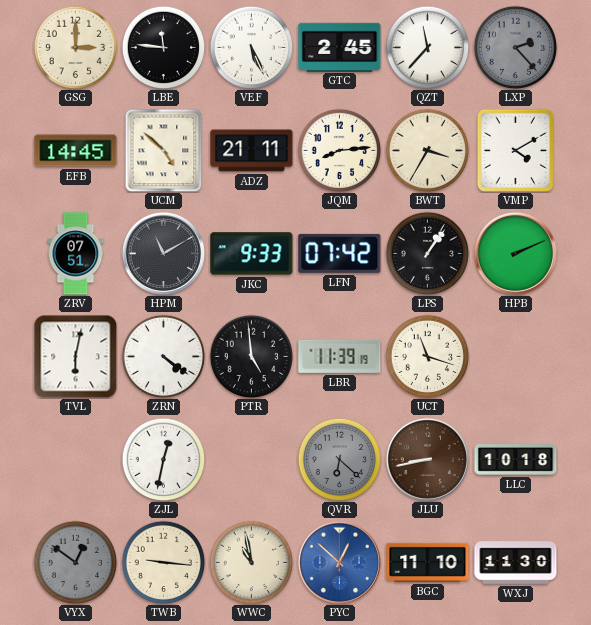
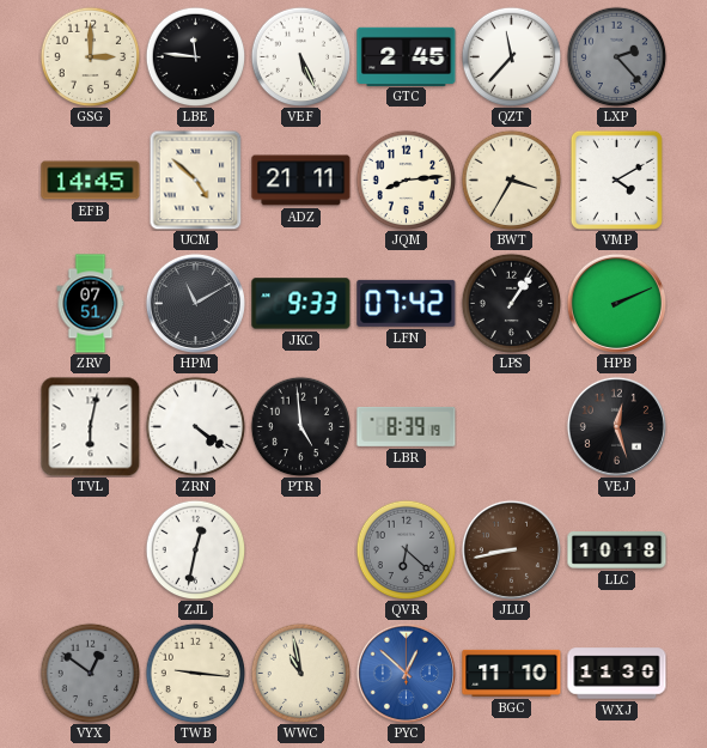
LBR: 11:39 -> 8:39
UCT: 11:18 -> none
VEJ: none -> 12:27
